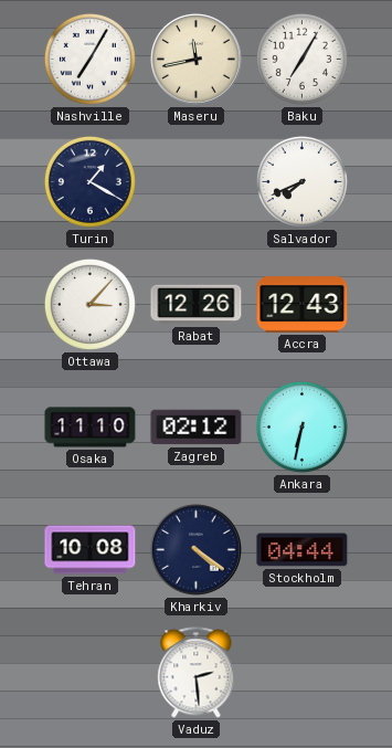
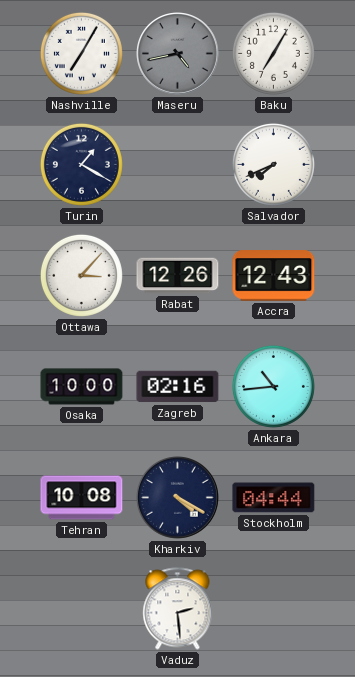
Maseru: 11:43 -> 4:43
Maseru dial: cream -> grey
Osaka: 11:10 -> 10:00
Zagreb: 02:12 -> 02:16
Ankara: 6:32 -> 10:44
Kharkiv: 4:21 -> 4:20
